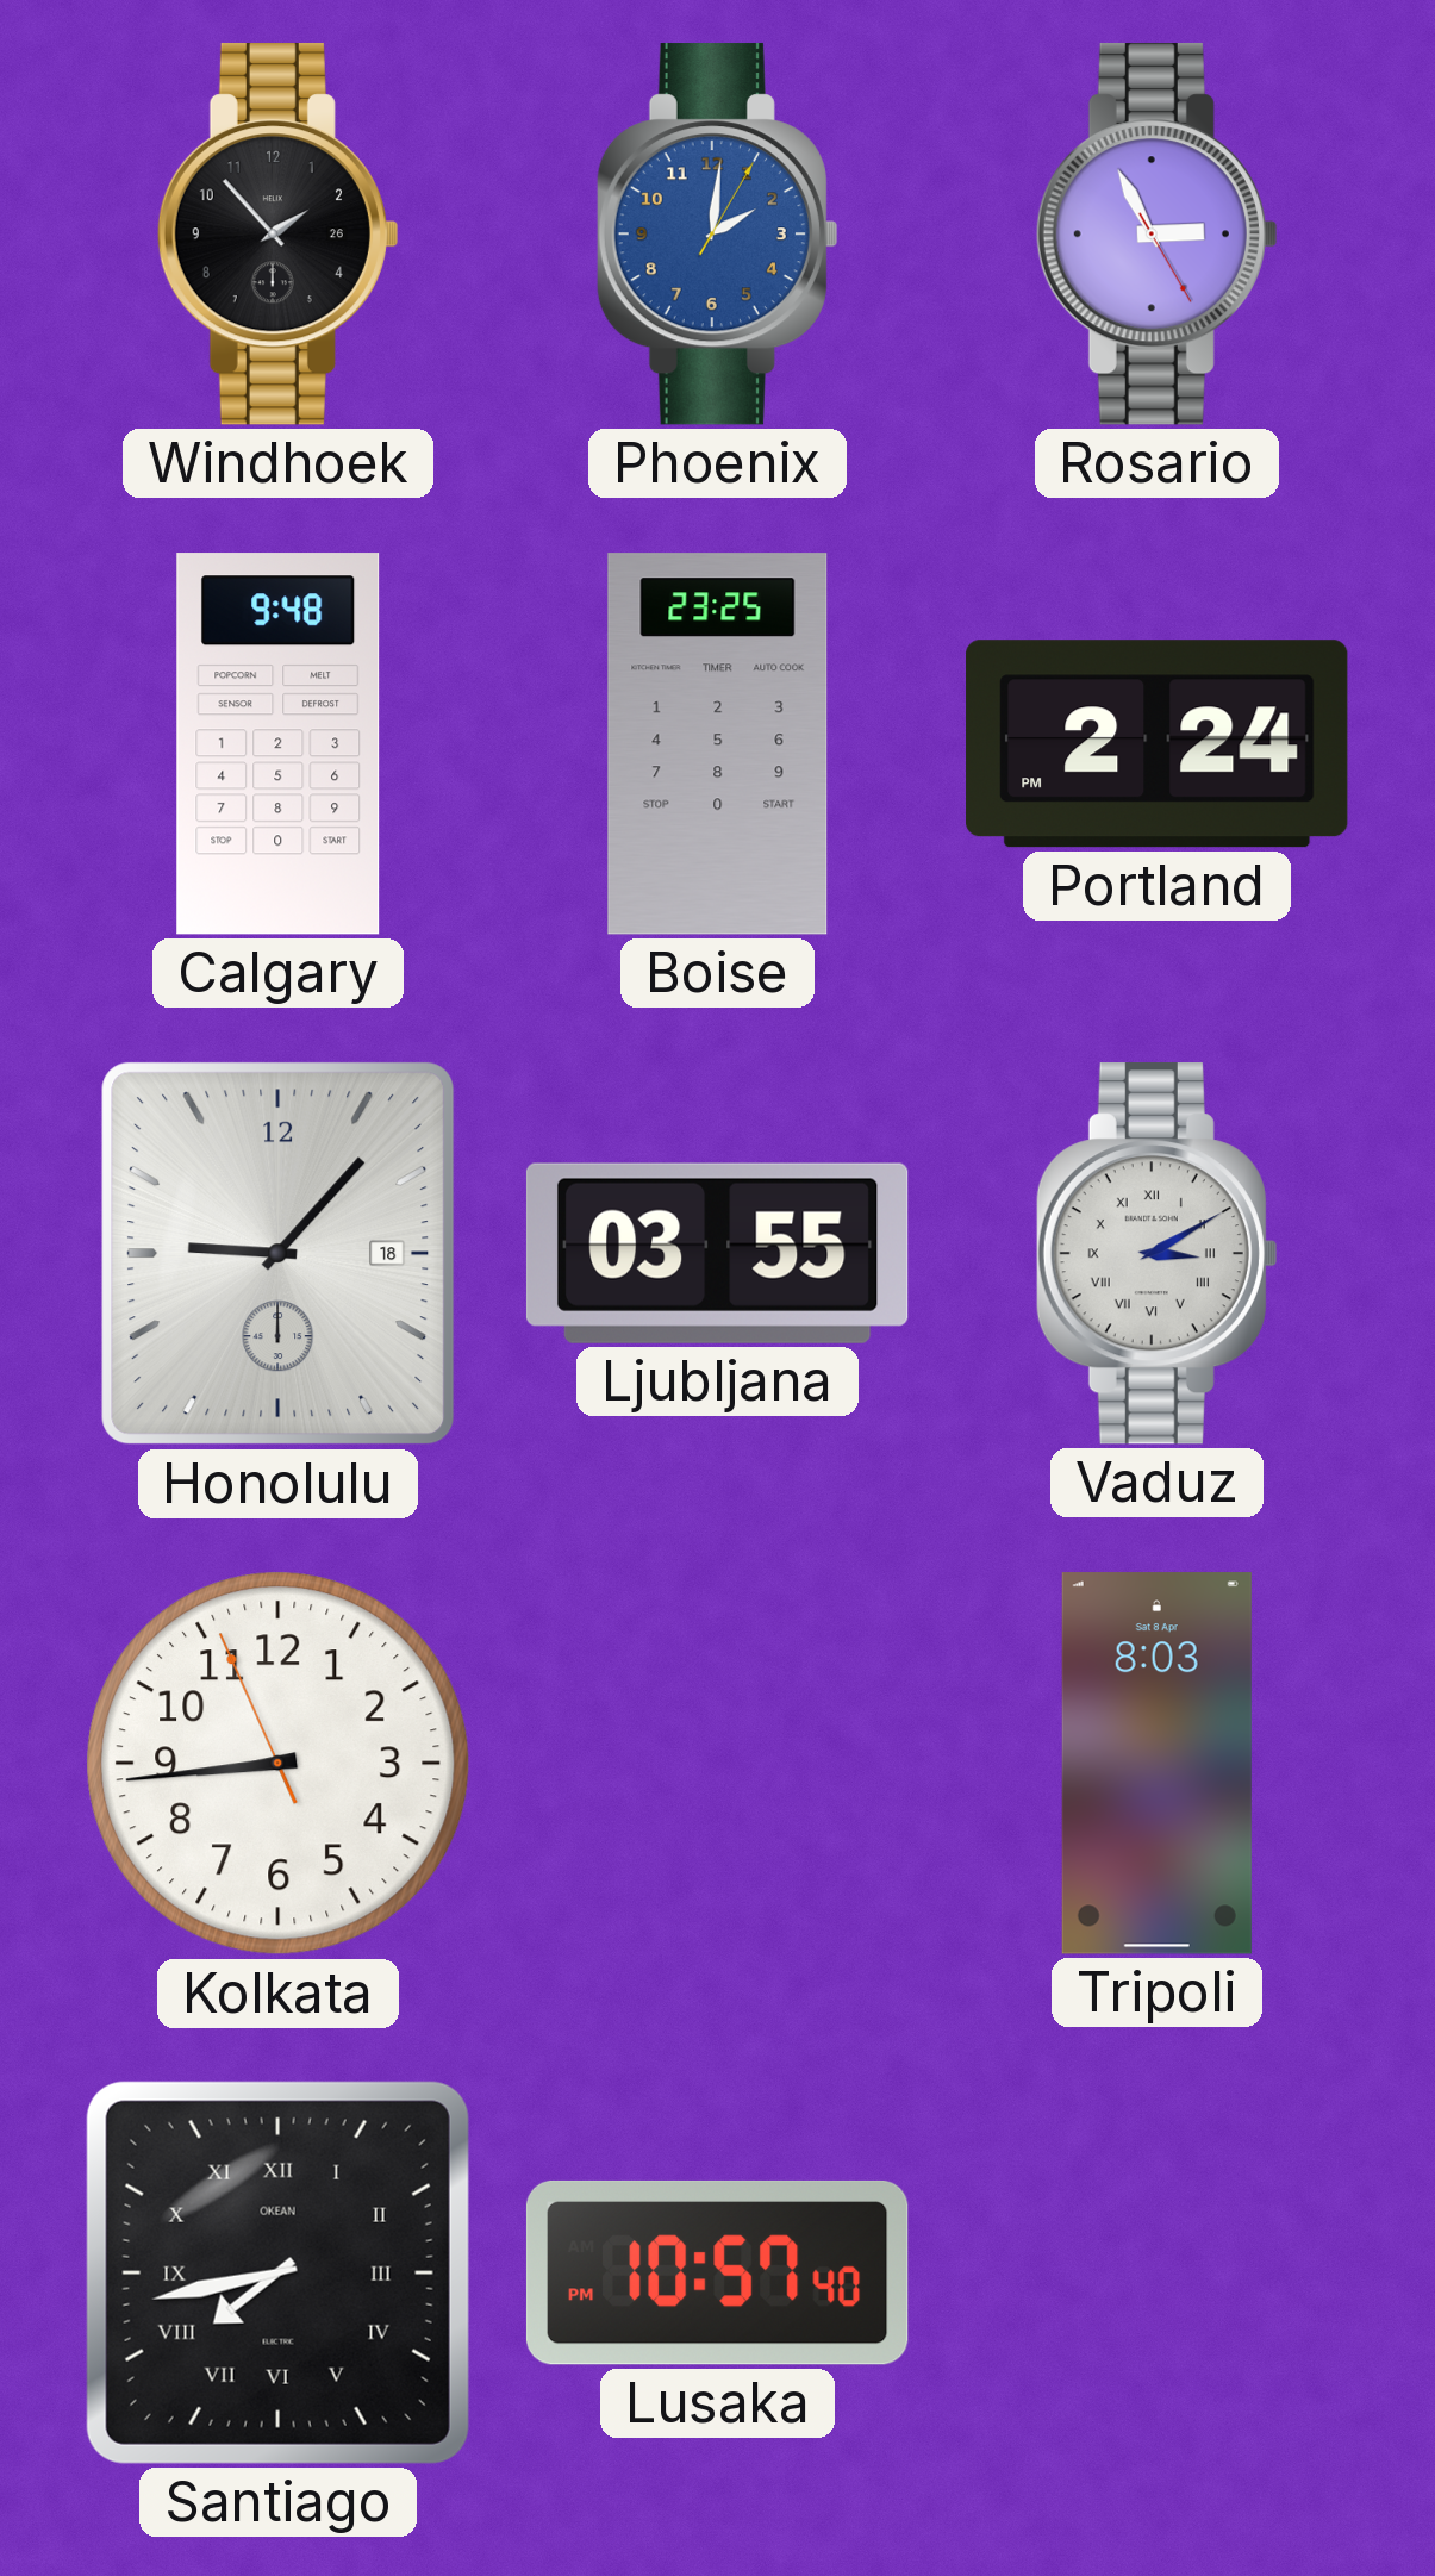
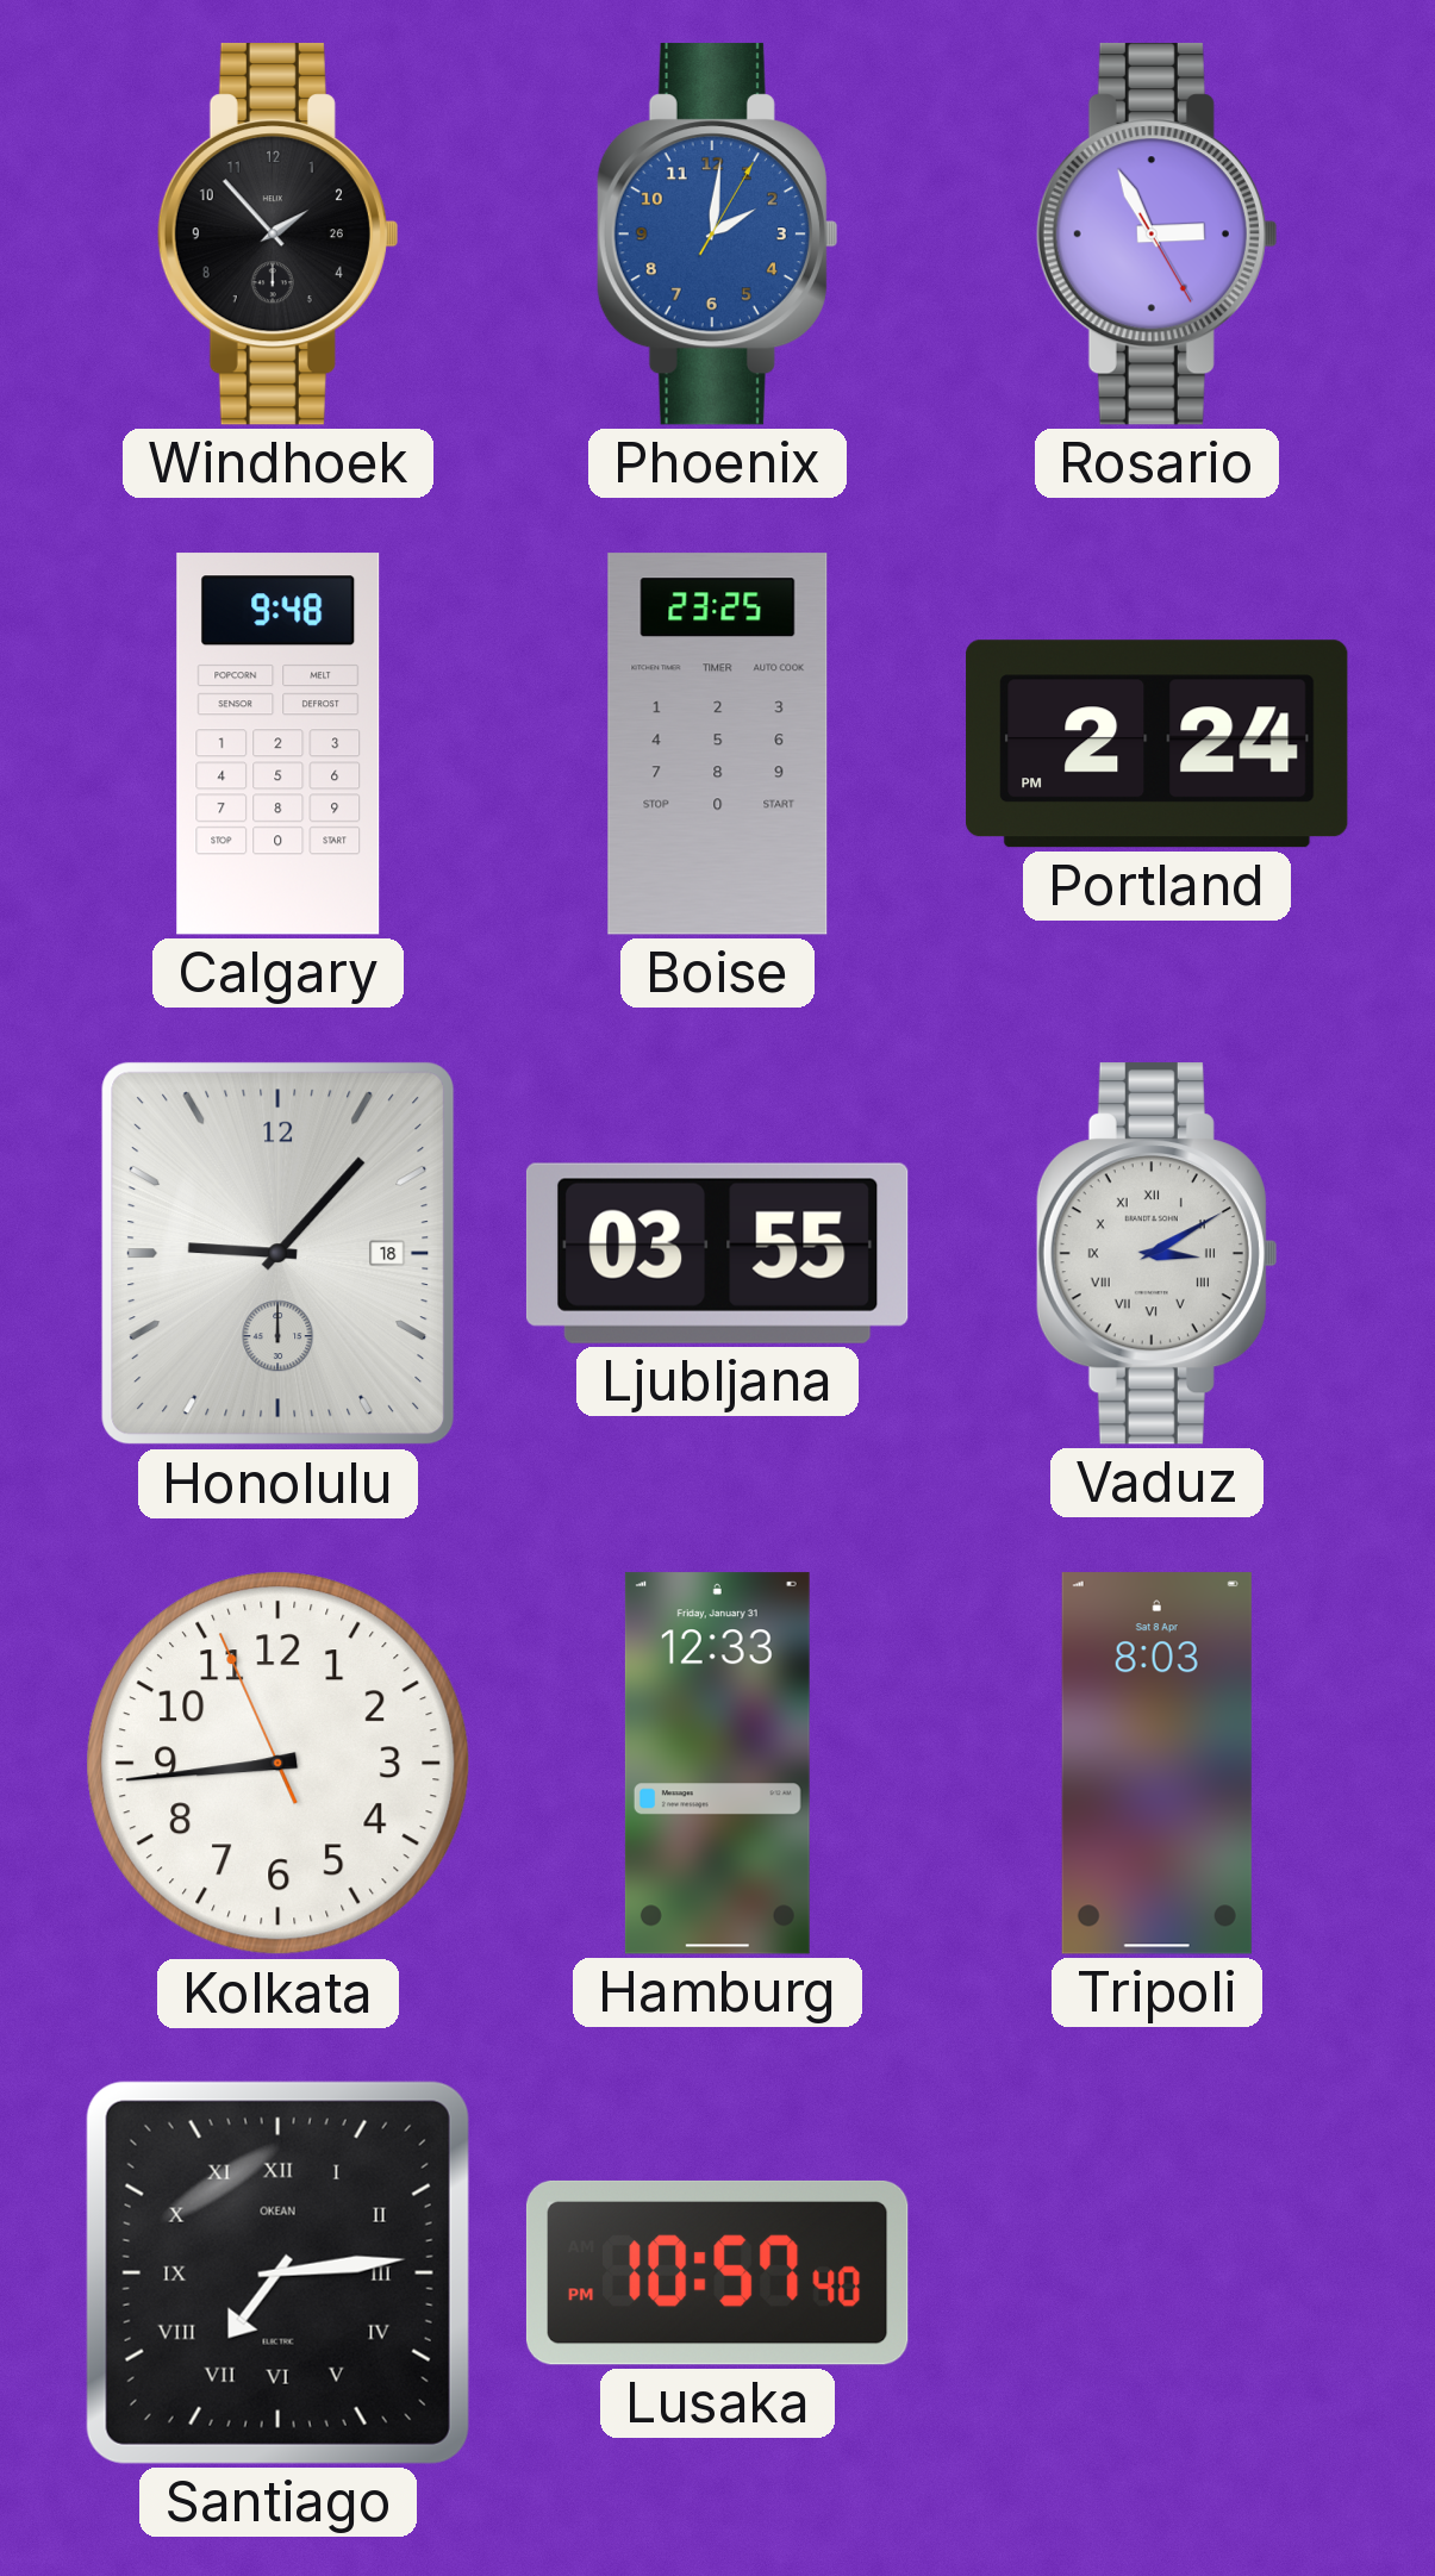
Hamburg: none -> 12:33
Santiago: 7:43 -> 7:14
